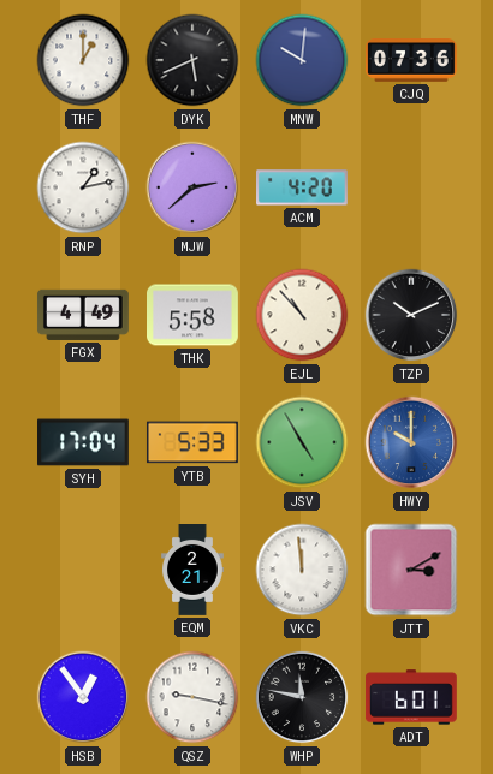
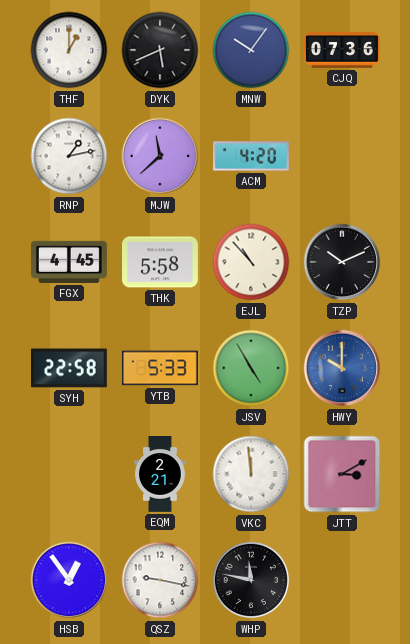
MNW: 10:01 -> 10:06
MJW: 2:38 -> 11:38
FGX: 4:49 -> 4:45
SYH: 17:04 -> 22:58
ADT: 6:01 -> none
